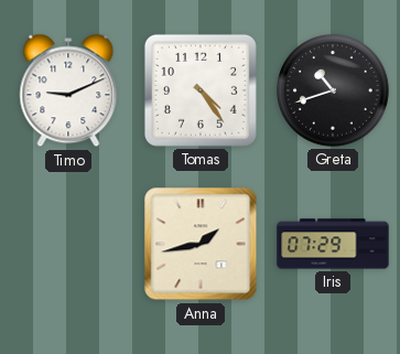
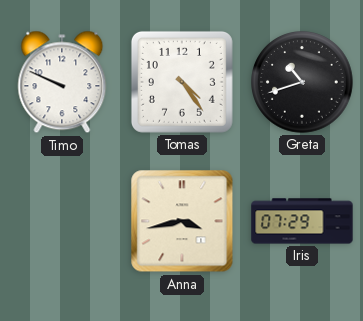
Timo: 9:11 -> 9:49
Anna: 1:43 -> 3:43
